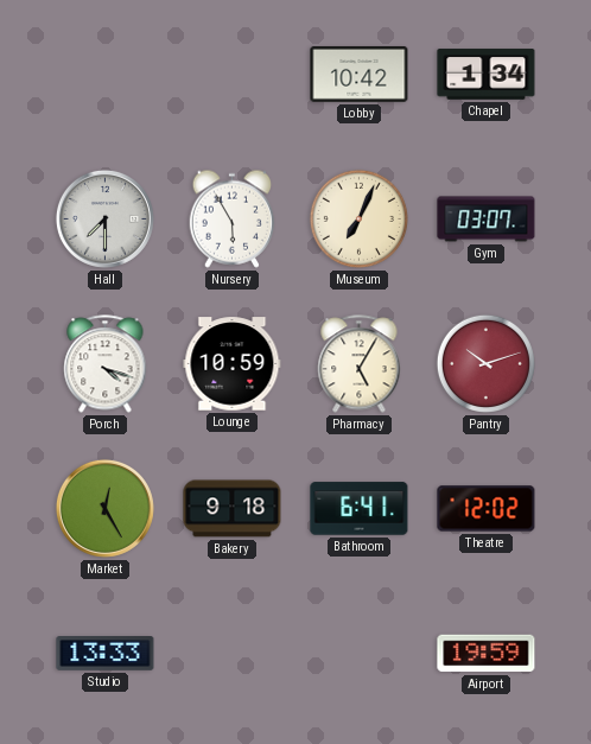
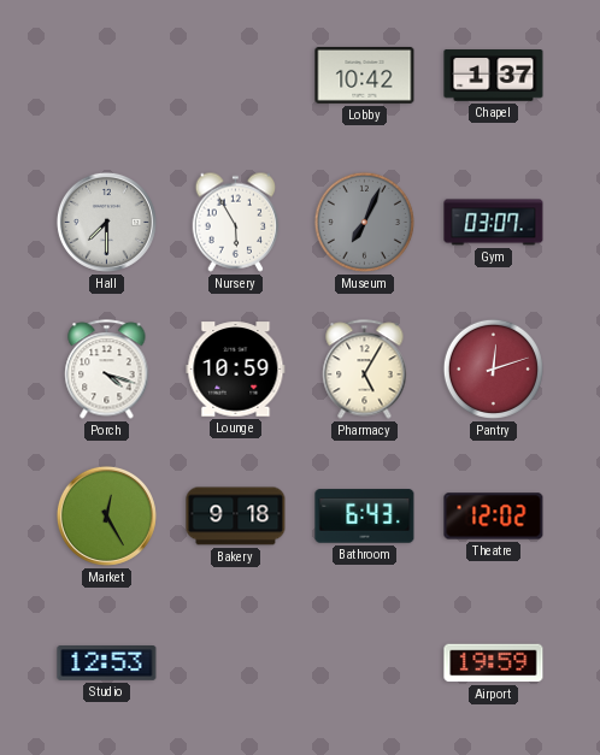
Chapel: 1:34 -> 1:37
Museum dial: cream -> grey
Pantry: 10:12 -> 12:12
Bathroom: 6:41 -> 6:43
Studio: 13:33 -> 12:53
